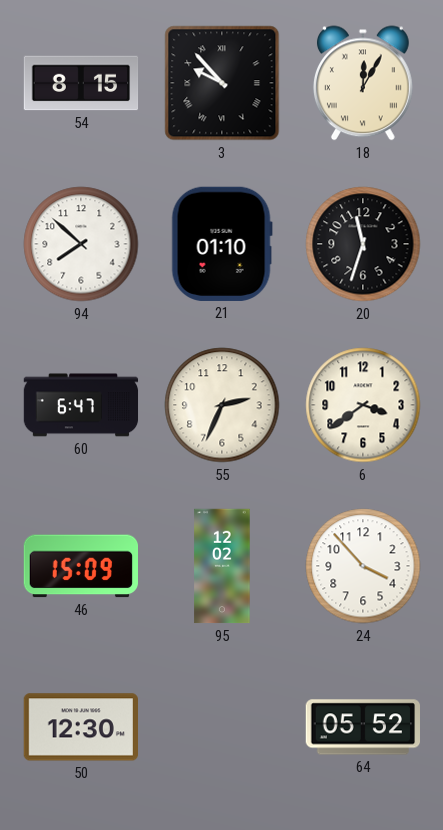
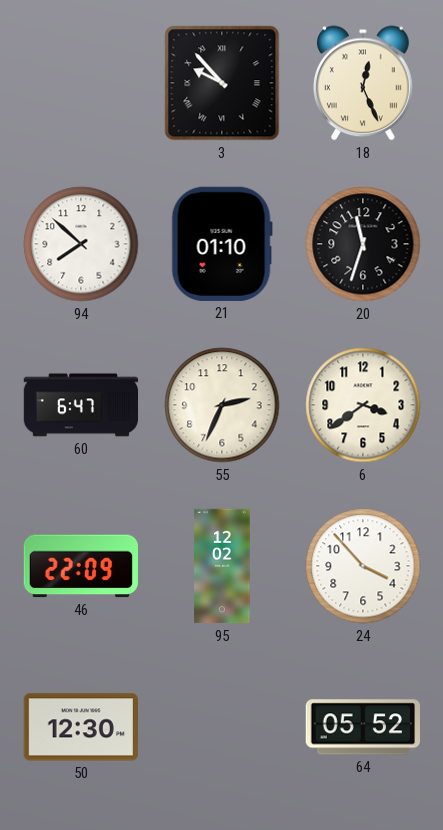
54: 8:15 -> none
18: 12:05 -> 12:26
46: 15:09 -> 22:09
